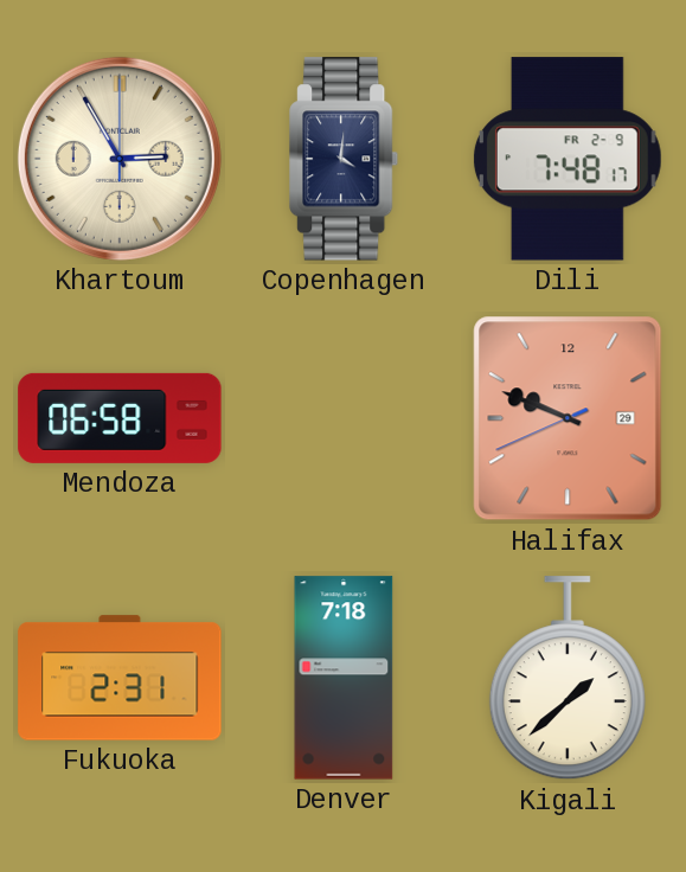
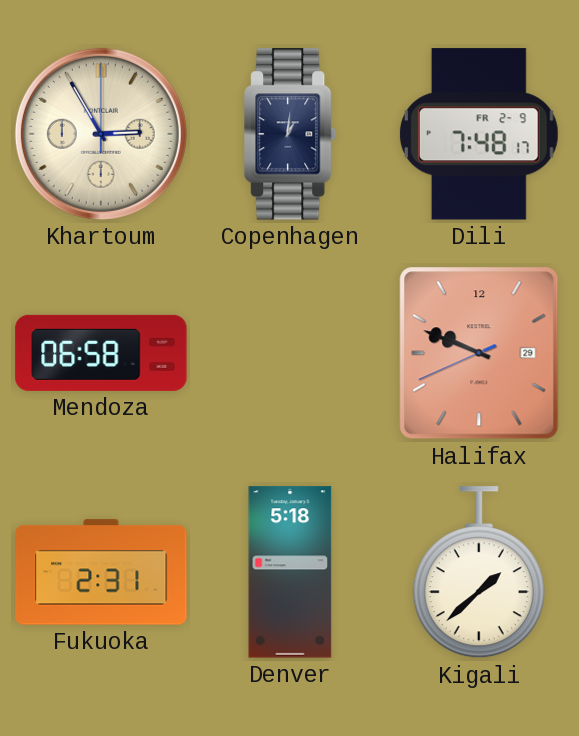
Copenhagen: 4:01 -> 1:01
Denver: 7:18 -> 5:18
